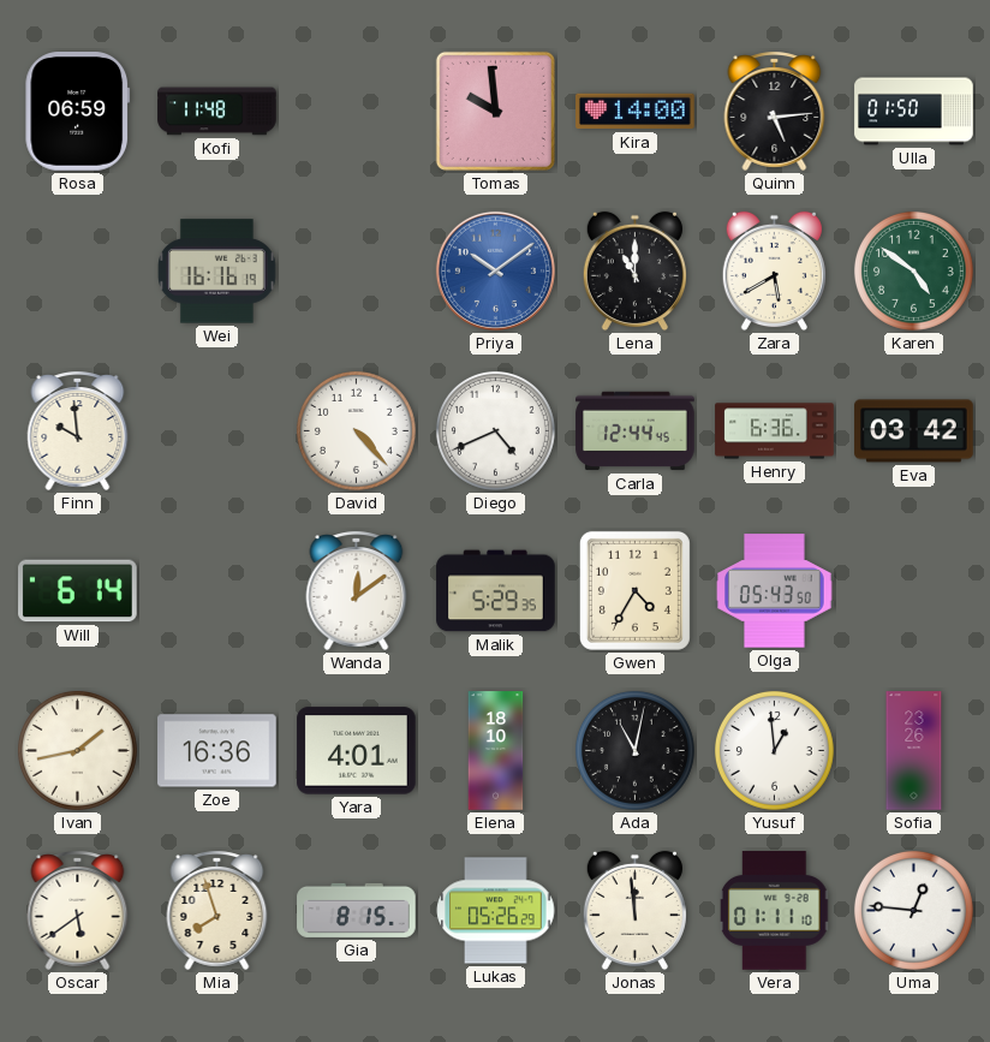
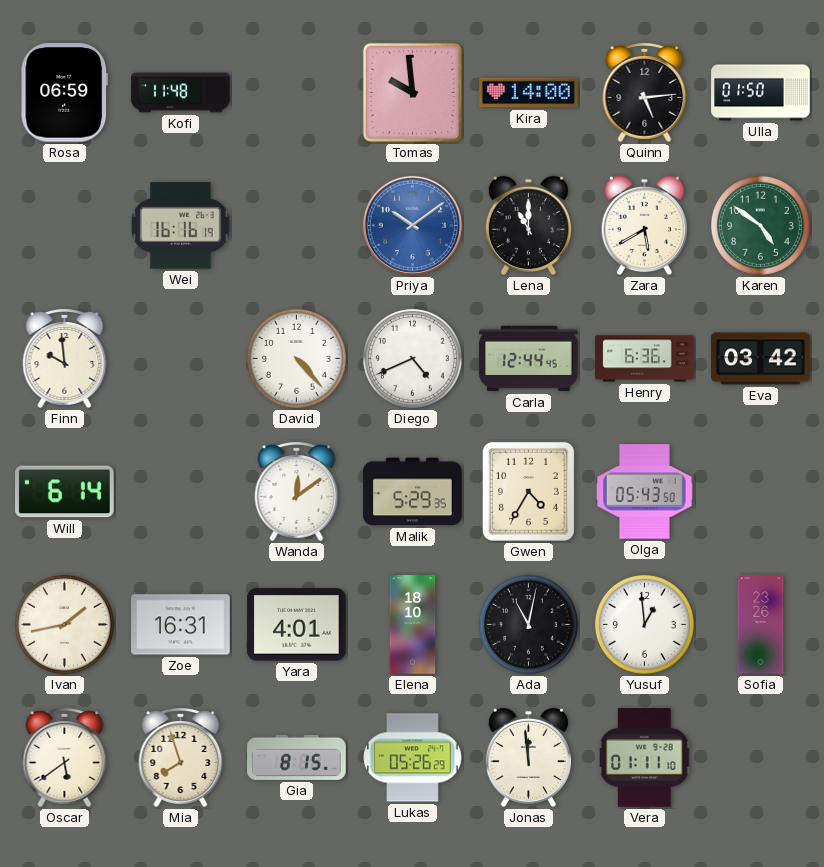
Zoe: 16:36 -> 16:31
Uma: 12:46 -> none
